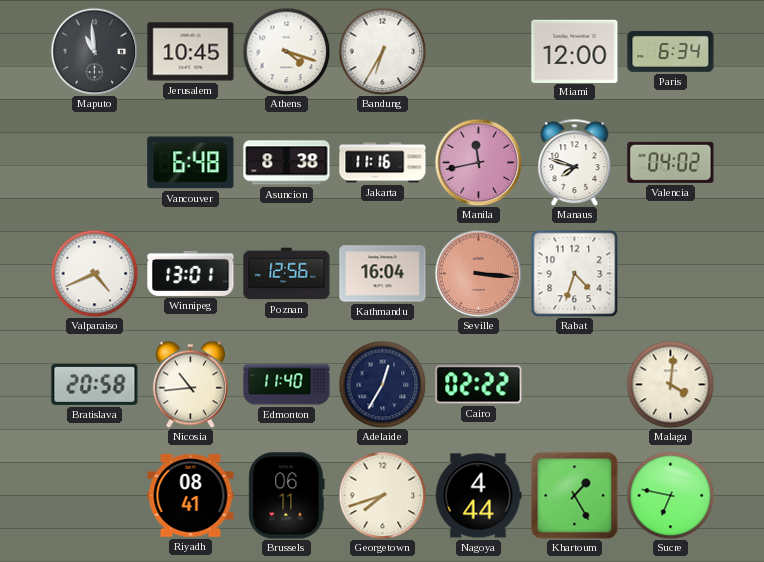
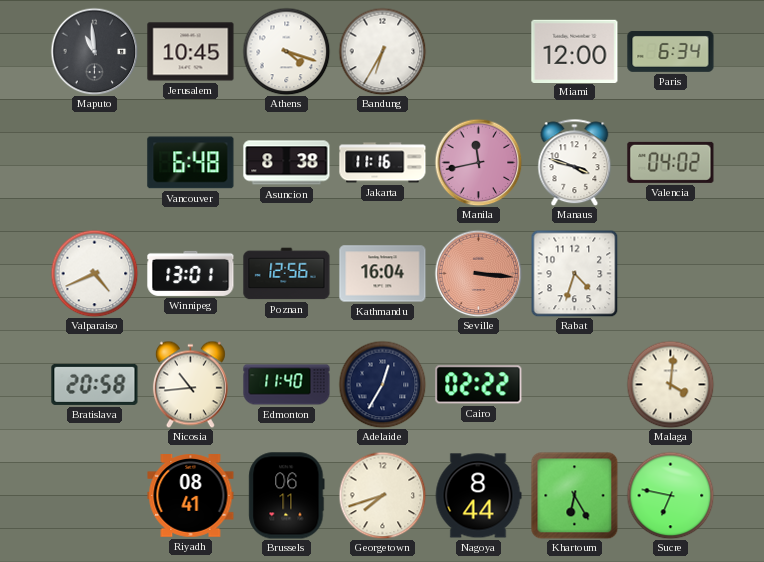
Manaus: 7:48 -> 3:48
Nagoya: 4:44 -> 8:44
Khartoum: 1:25 -> 6:25
